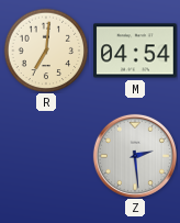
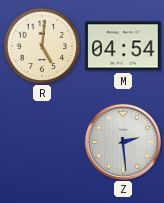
R: 7:01 -> 5:01
